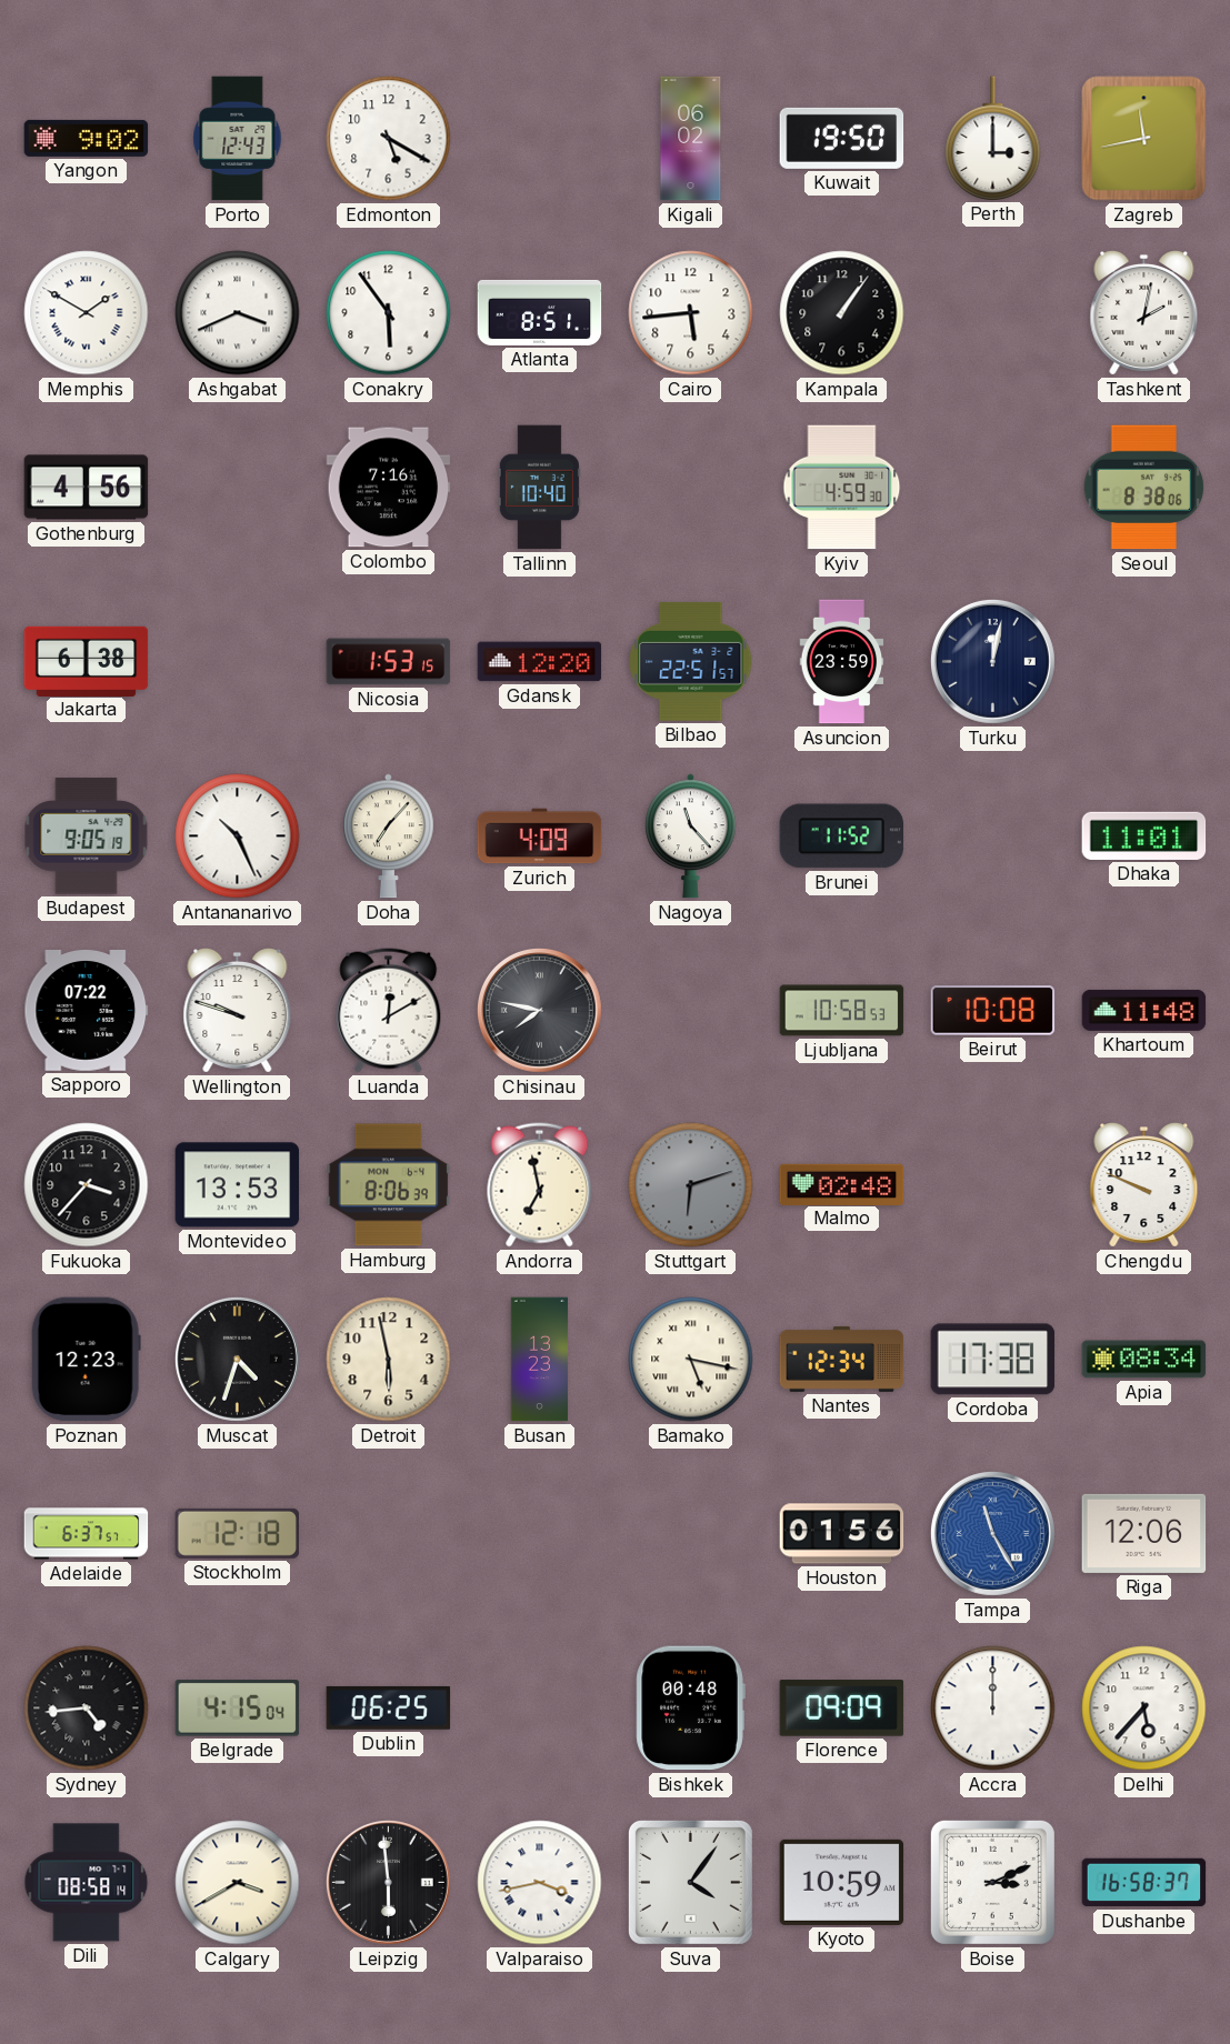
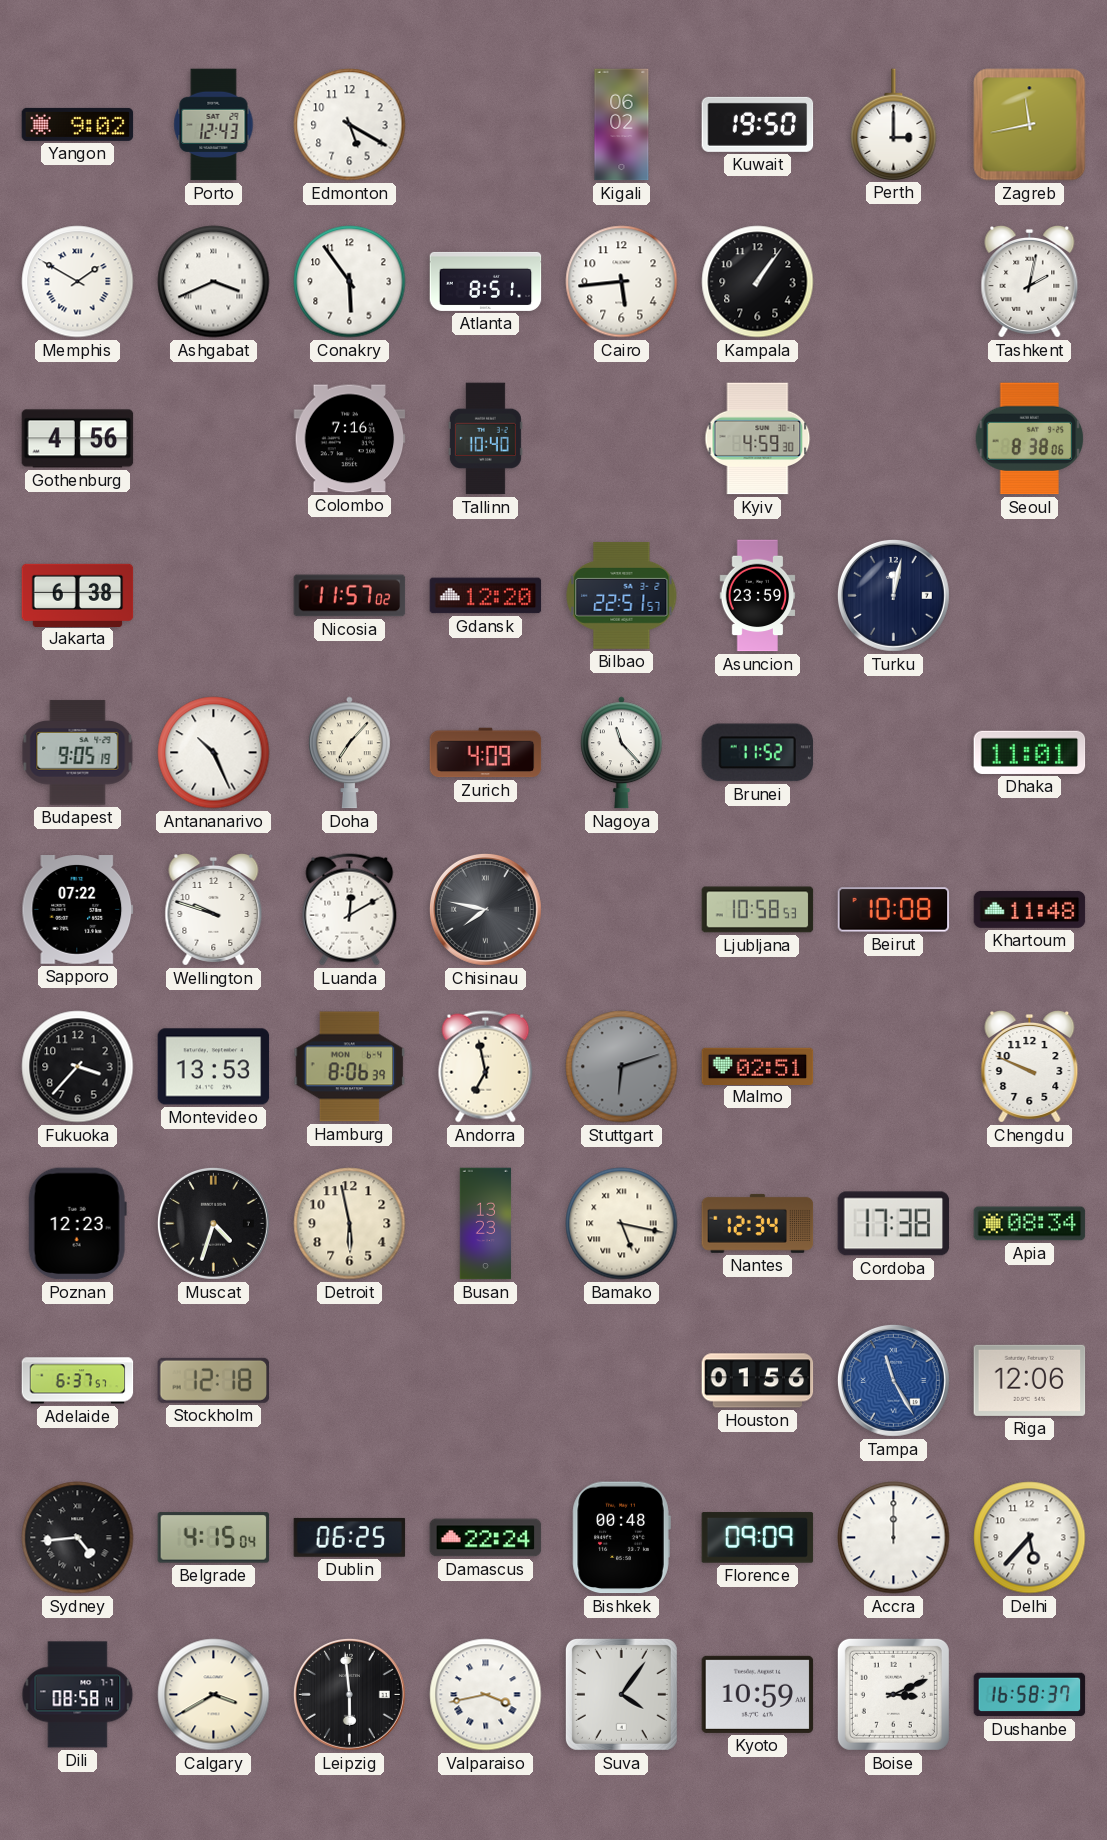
Nicosia: 1:53 -> 11:57
Malmo: 02:48 -> 02:51
Damascus: none -> 22:24
